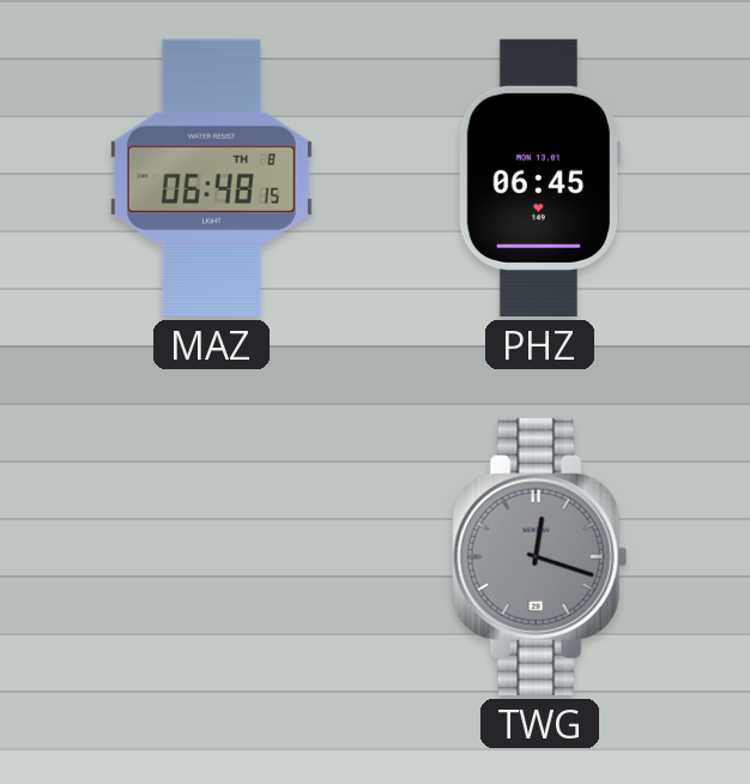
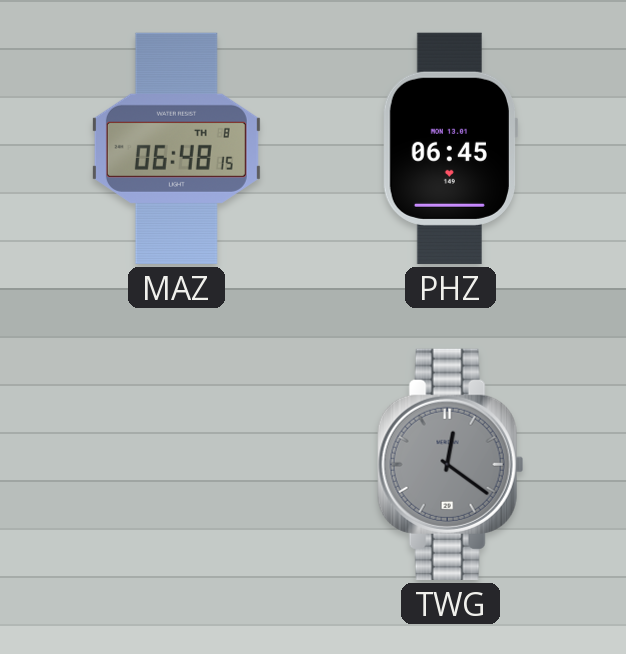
TWG: 12:18 -> 12:21
